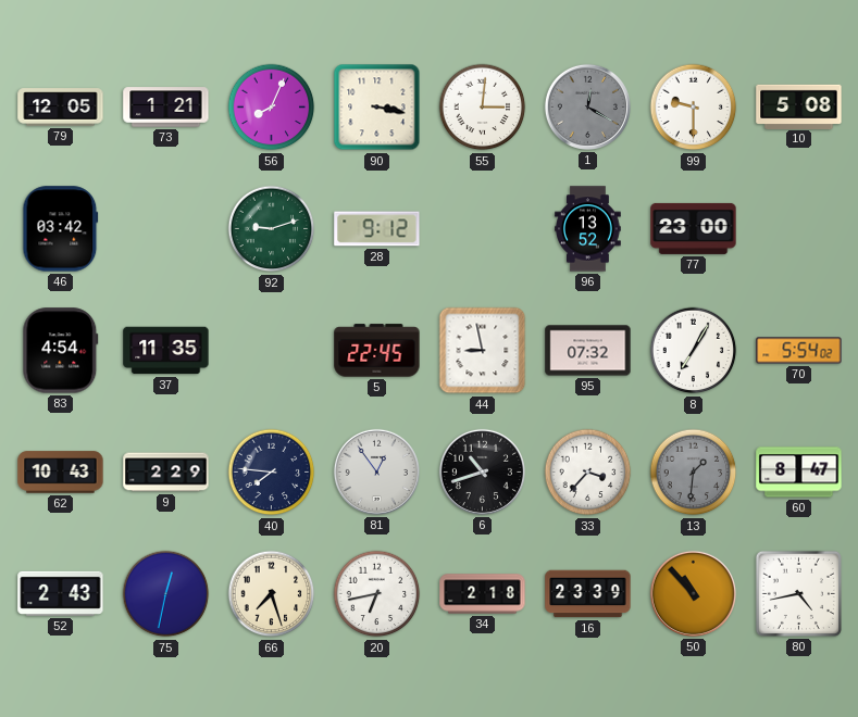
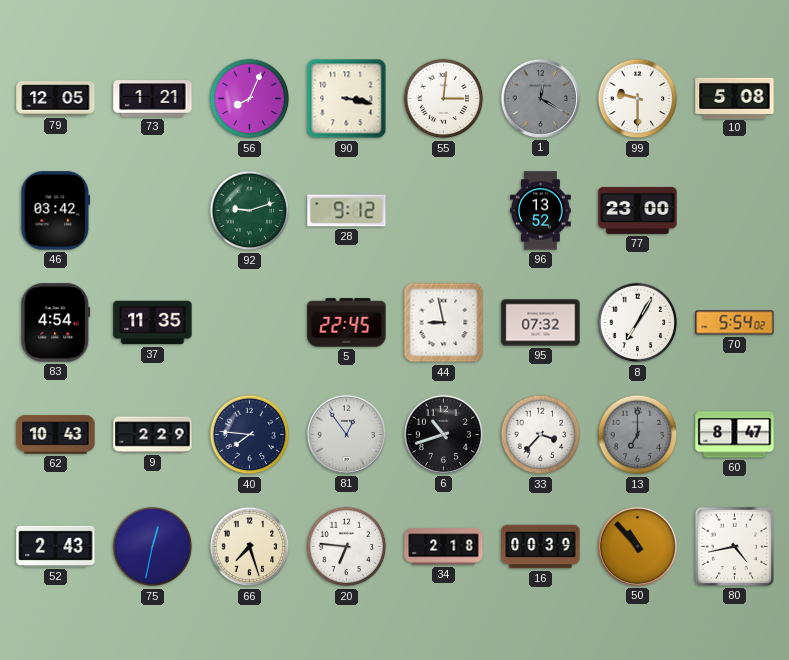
13: 1:31 -> 7:00
20: 6:43 -> 6:46
16: 23:39 -> 00:39
